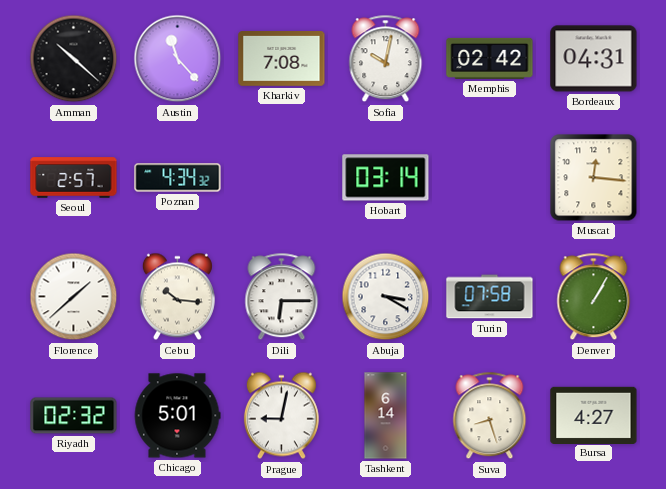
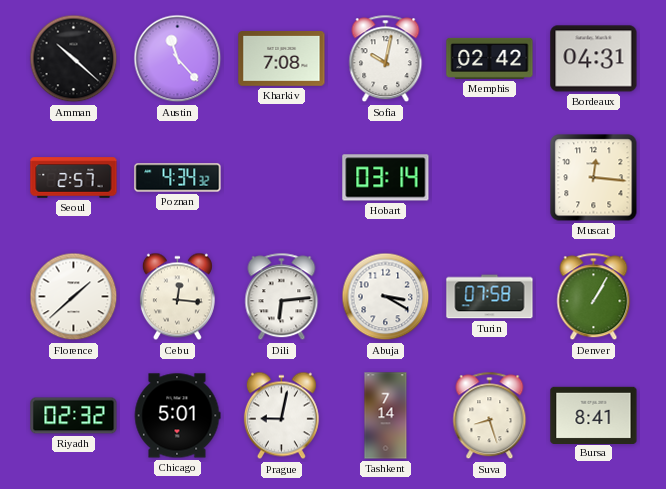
Cebu: 10:16 -> 12:16
Dili: 6:15 -> 6:14
Tashkent: 6:14 -> 7:14
Bursa: 4:27 -> 8:41
